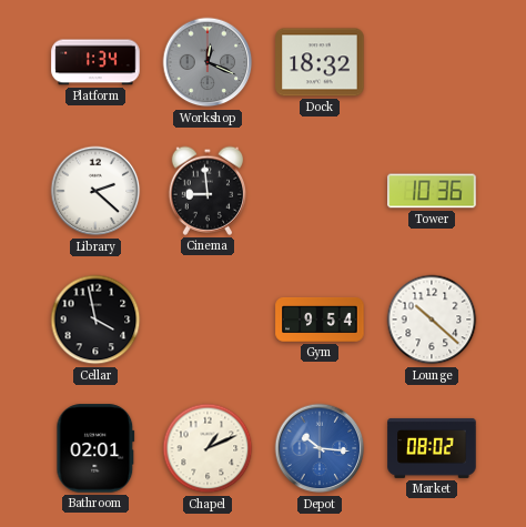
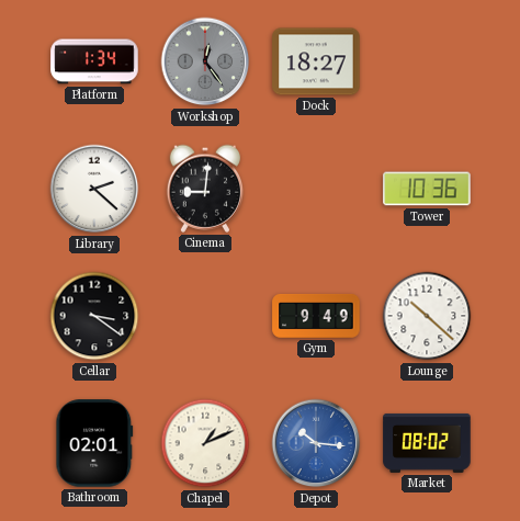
Workshop: 12:19 -> 12:24
Dock: 18:32 -> 18:27
Cinema: 8:59 -> 9:01
Cellar: 3:58 -> 3:21
Gym: 9:54 -> 9:49
